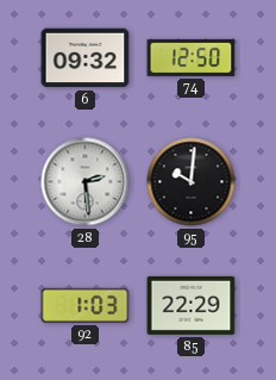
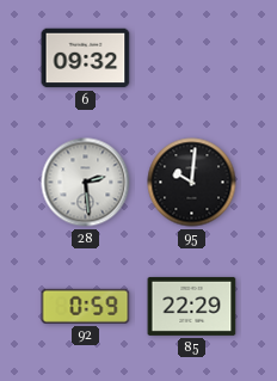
74: 12:50 -> none
92: 1:03 -> 0:59
